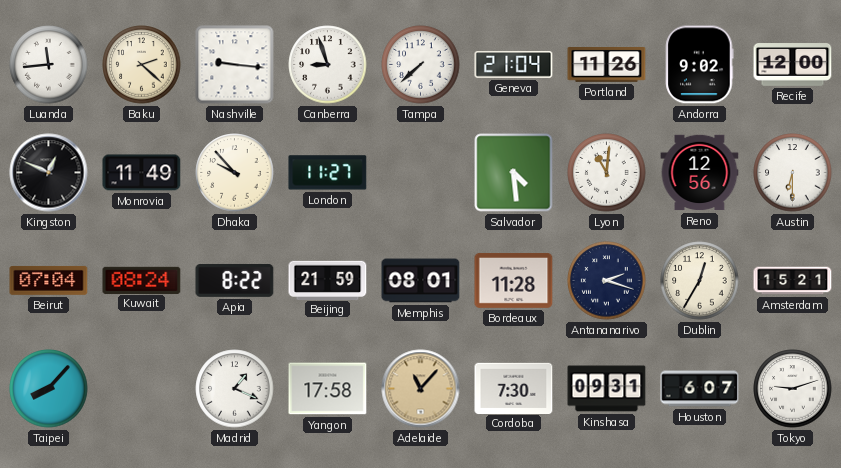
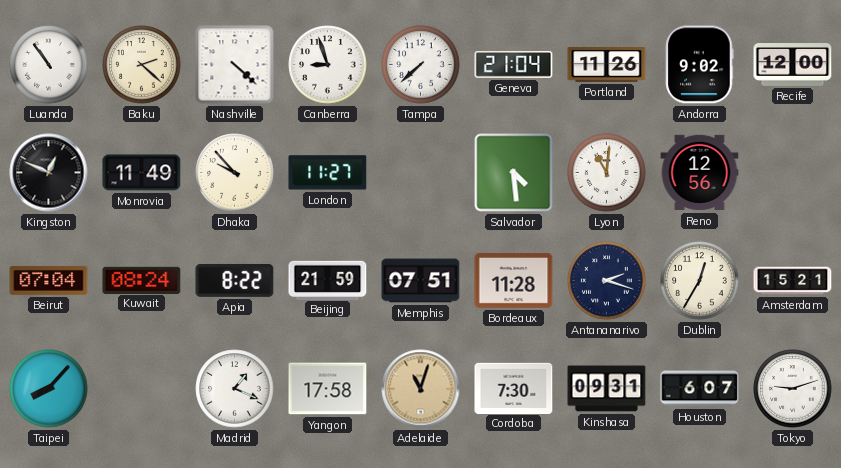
Luanda: 11:44 -> 10:54
Nashville: 9:16 -> 4:22
Austin: 6:30 -> none
Memphis: 08:01 -> 07:51
Adelaide: 11:07 -> 11:03
